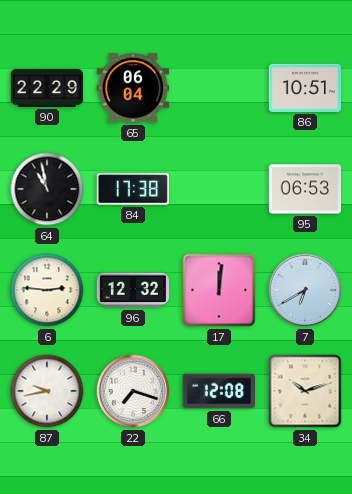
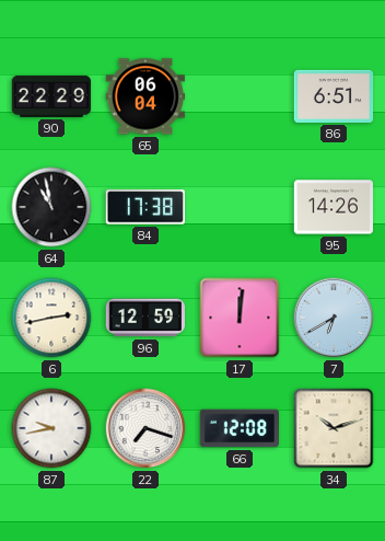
86: 10:51 -> 6:51
95: 06:53 -> 14:26
6: 2:46 -> 2:43
96: 12:32 -> 12:59
